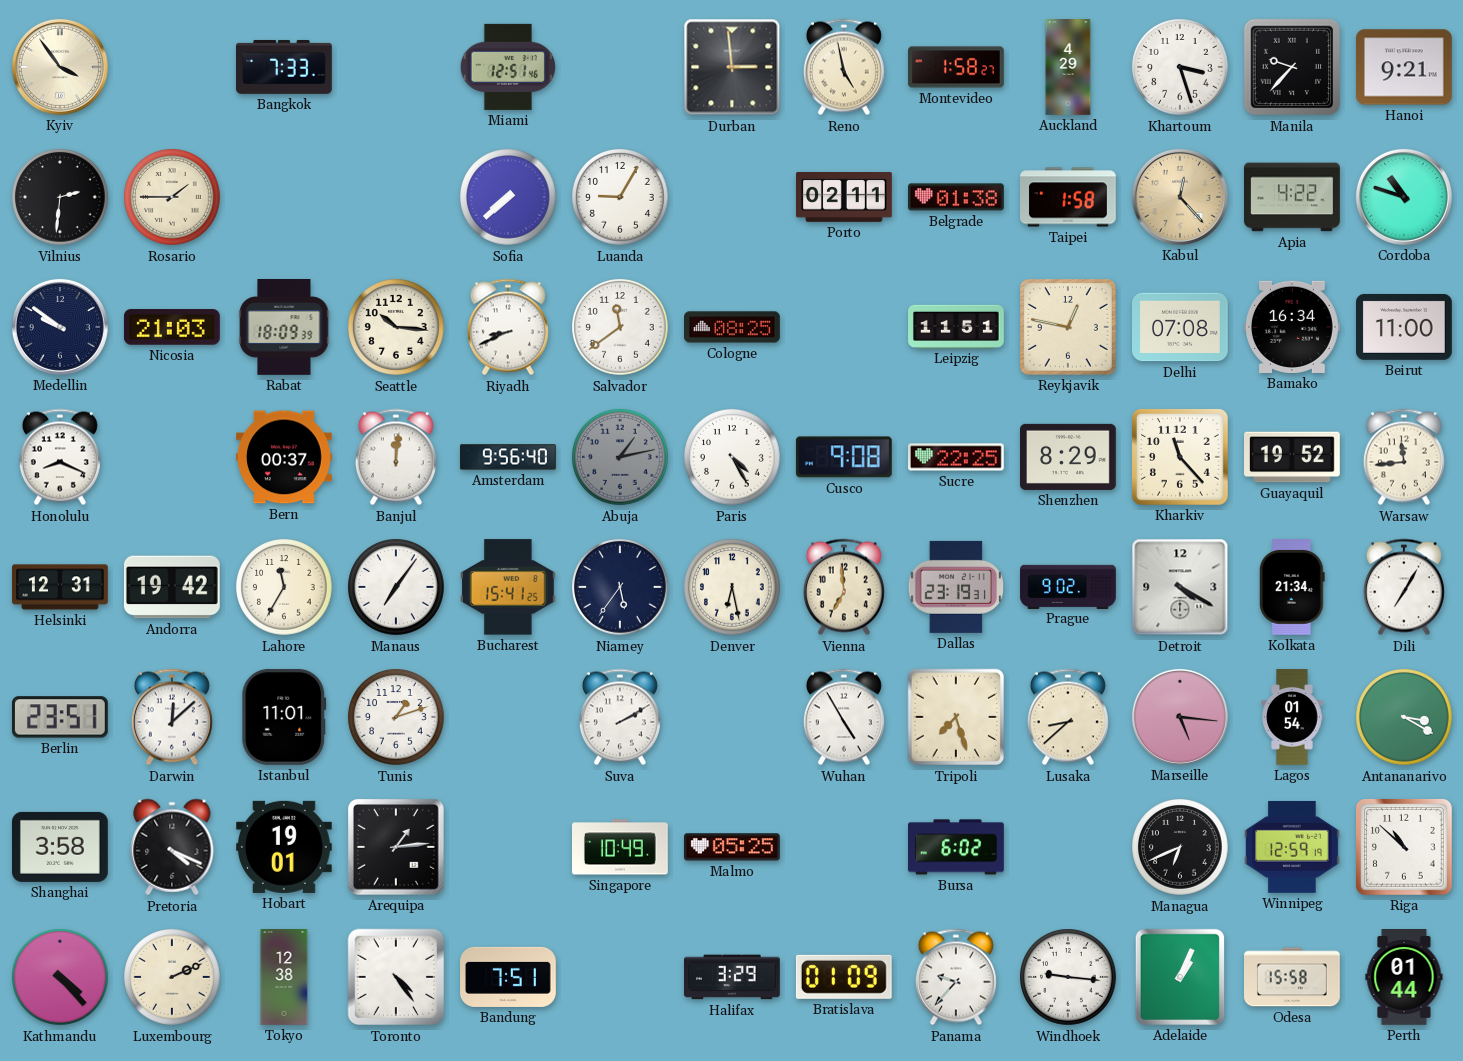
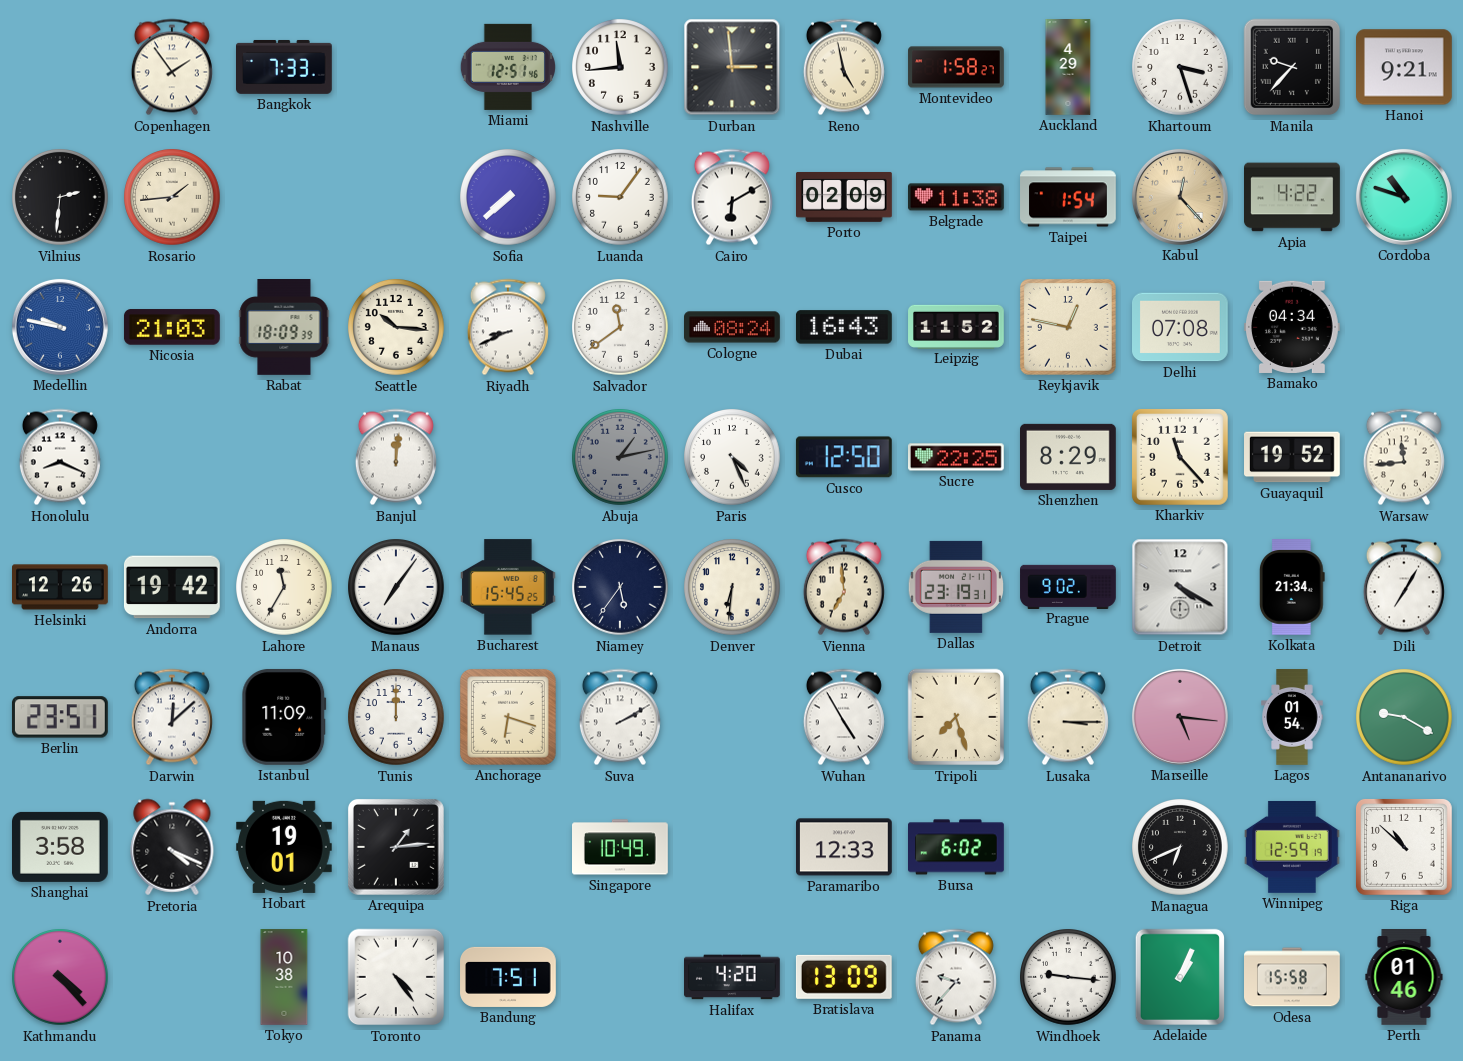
Kyiv: 3:54 -> none
Copenhagen: none -> 1:54
Nashville: none -> 11:44
Rosario: 1:45 -> 1:44
Luanda: 9:05 -> 9:06
Cairo: none -> 6:10
Porto: 02:11 -> 02:09
Belgrade: 01:38 -> 11:38
Taipei: 1:58 -> 1:54
Medellin: 9:51 -> 9:47
Medellin dial: navy -> blue
Cologne: 08:25 -> 08:24
Dubai: none -> 16:43
Leipzig: 11:51 -> 11:52
Bamako: 16:34 -> 04:34
Beirut: 11:00 -> none
Bern: 00:37 -> none
Amsterdam: 9:56 -> none
Paris: 4:25 -> 4:26
Cusco: 9:08 -> 12:50
Helsinki: 12:31 -> 12:26
Bucharest: 15:41 -> 15:45
Denver: 6:28 -> 6:31
Istanbul: 11:01 -> 11:09
Tunis: 1:12 -> 12:00
Anchorage: none -> 6:18
Lusaka: 8:38 -> 3:15
Antananarivo: 3:20 -> 9:20
Malmo: 05:25 -> none
Paramaribo: none -> 12:33
Luxembourg: 2:11 -> none
Tokyo: 12:38 -> 10:38
Halifax: 3:29 -> 4:20
Bratislava: 01:09 -> 13:09
Perth: 01:44 -> 01:46
